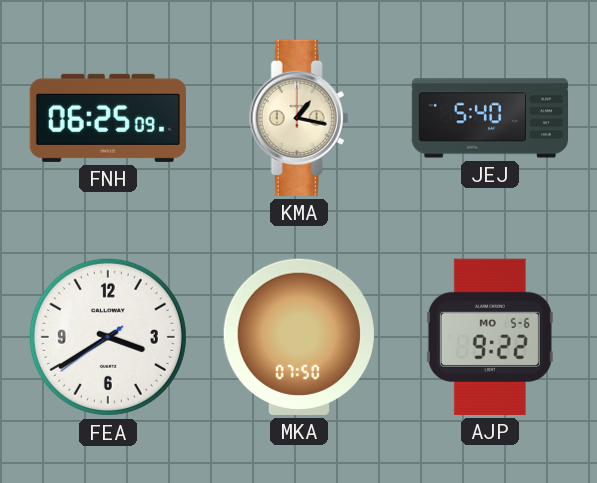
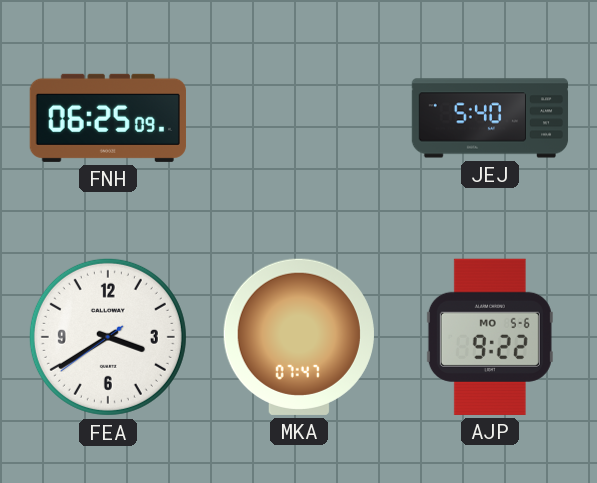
KMA: 1:17 -> none
MKA: 07:50 -> 07:47
